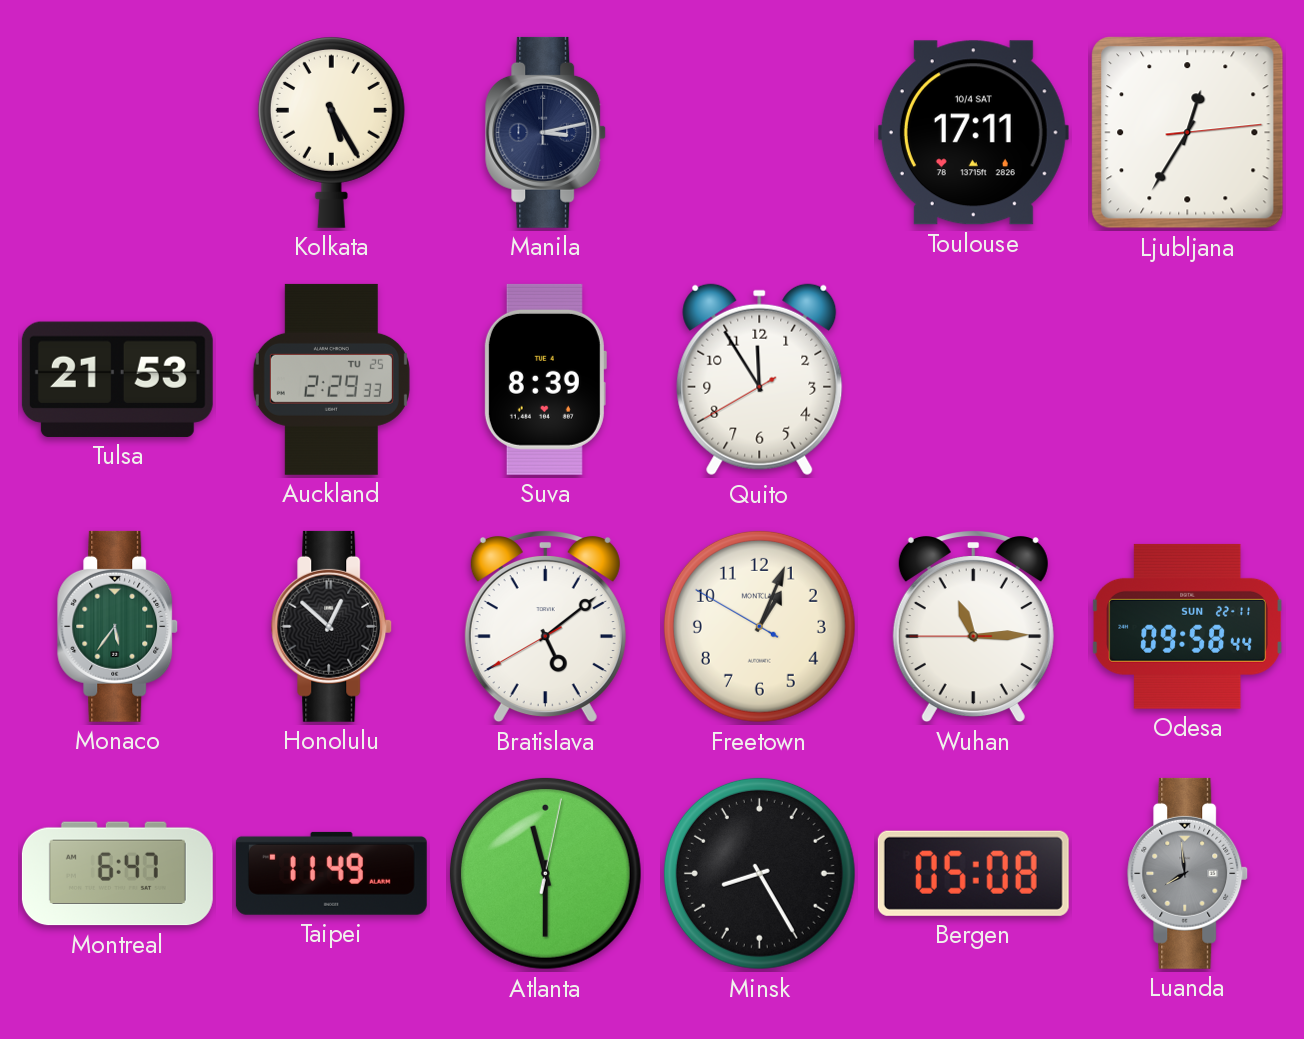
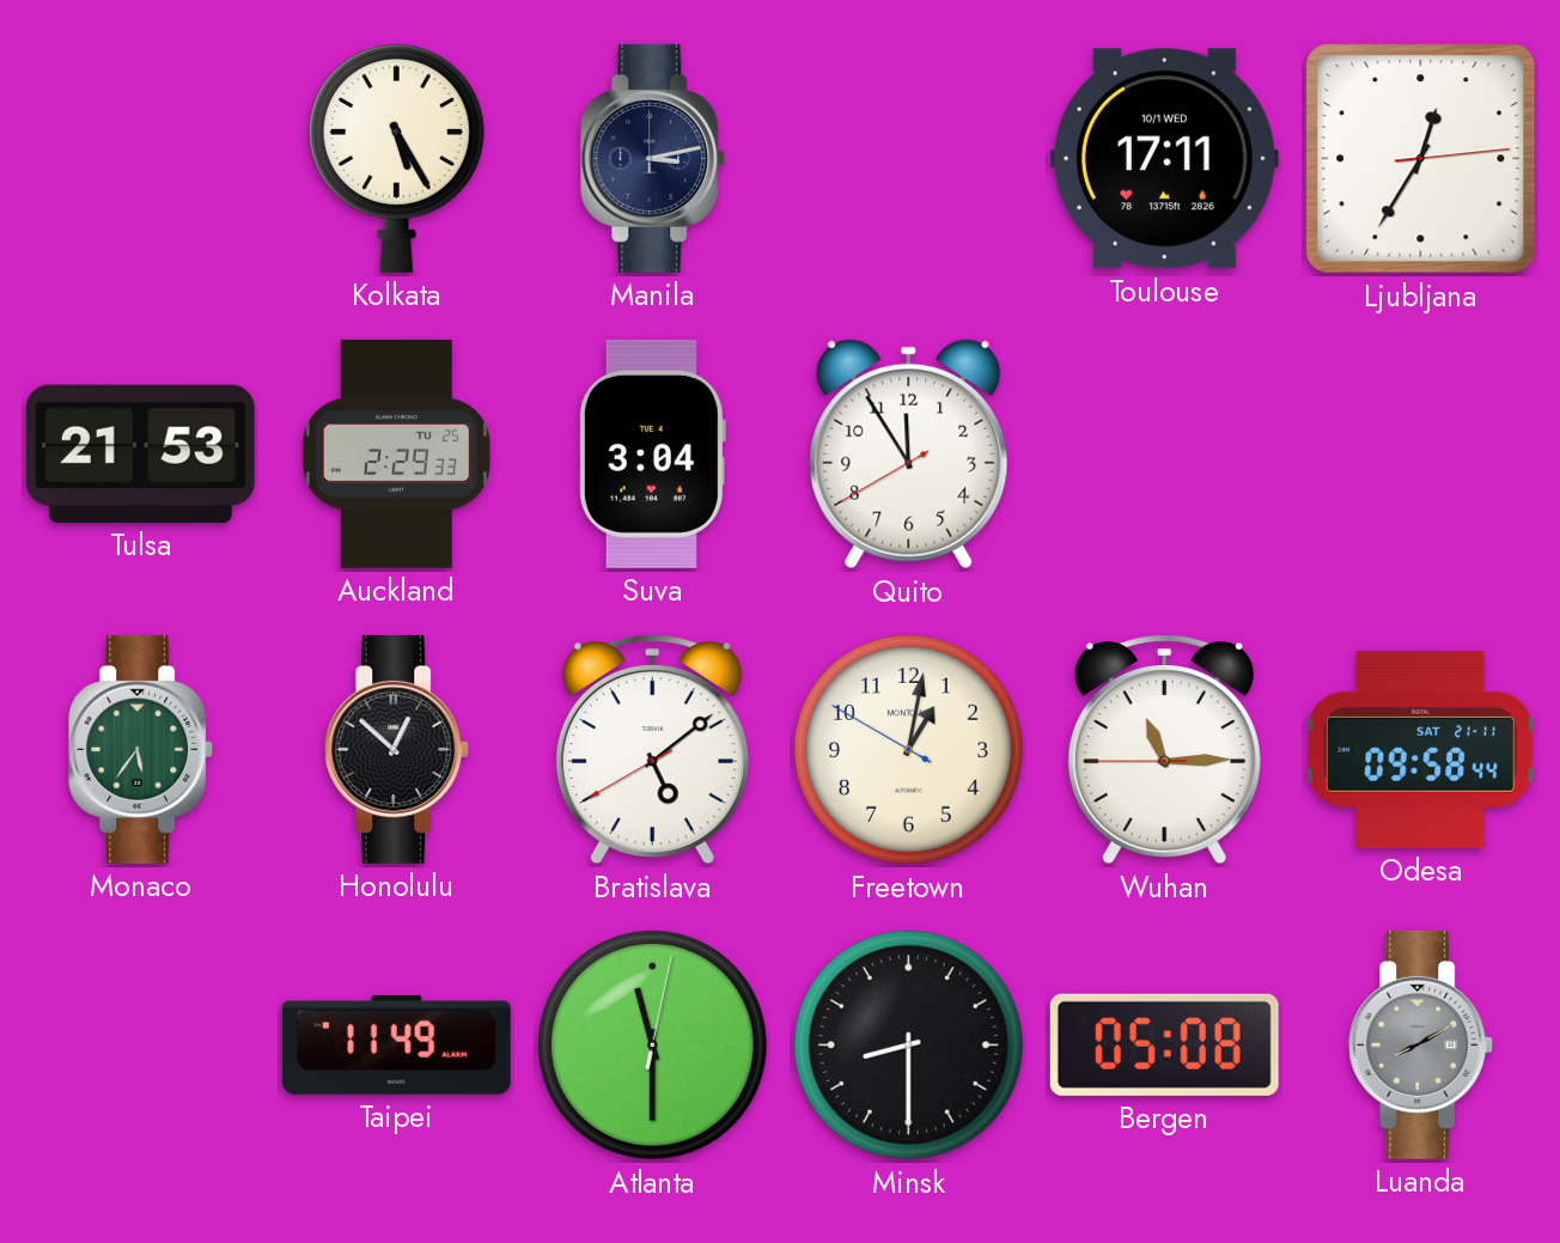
Toulouse date: 10/4 SAT -> 10/1 WED
Suva: 8:39 -> 3:04
Freetown: 1:03 -> 1:01
Odesa date: SUN 22-11 -> SAT 21-11
Montreal: 6:47 -> none
Minsk: 8:25 -> 8:30
Luanda: 7:59 -> 8:10
